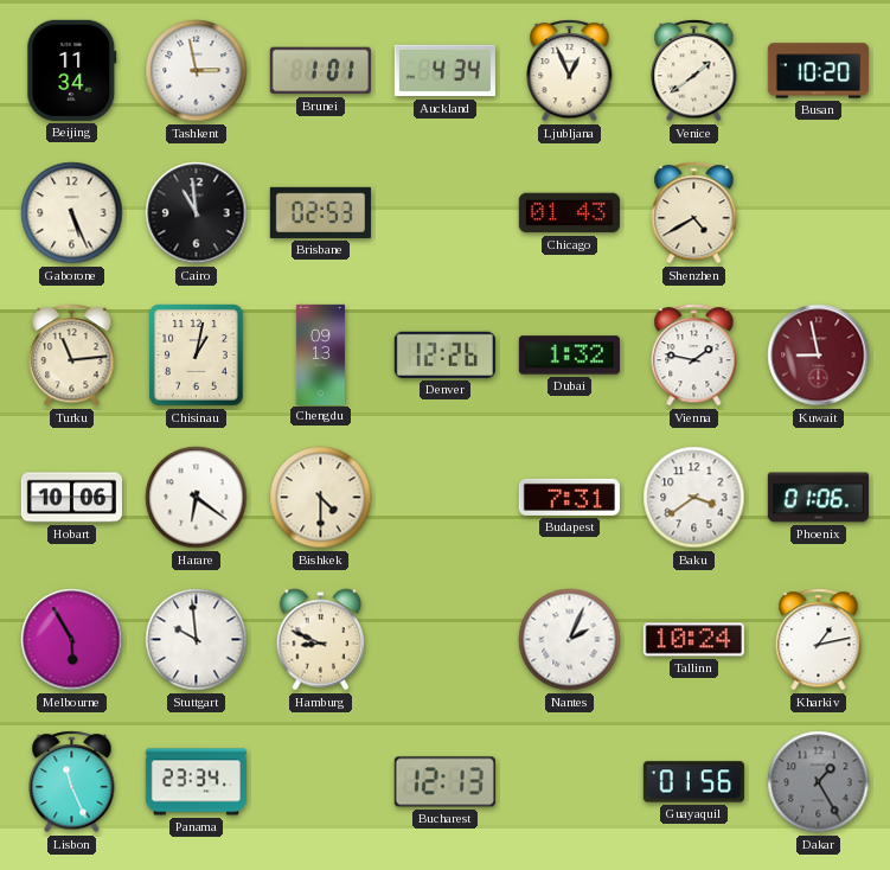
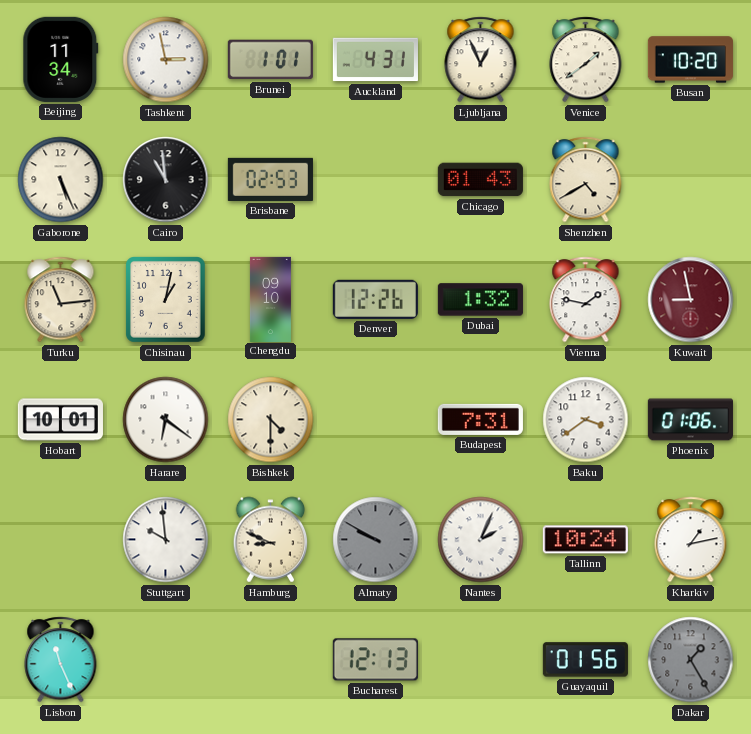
Auckland: 4:34 -> 4:31
Chengdu: 09:13 -> 09:10
Hobart: 10:06 -> 10:01
Melbourne: 5:55 -> none
Almaty: none -> 9:50
Panama: 23:34 -> none
